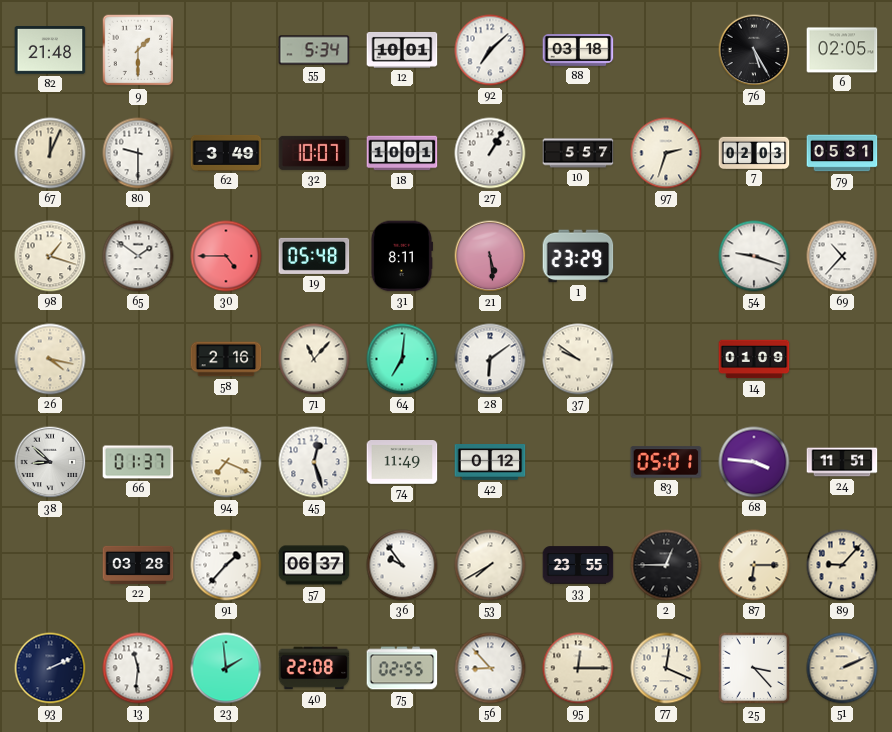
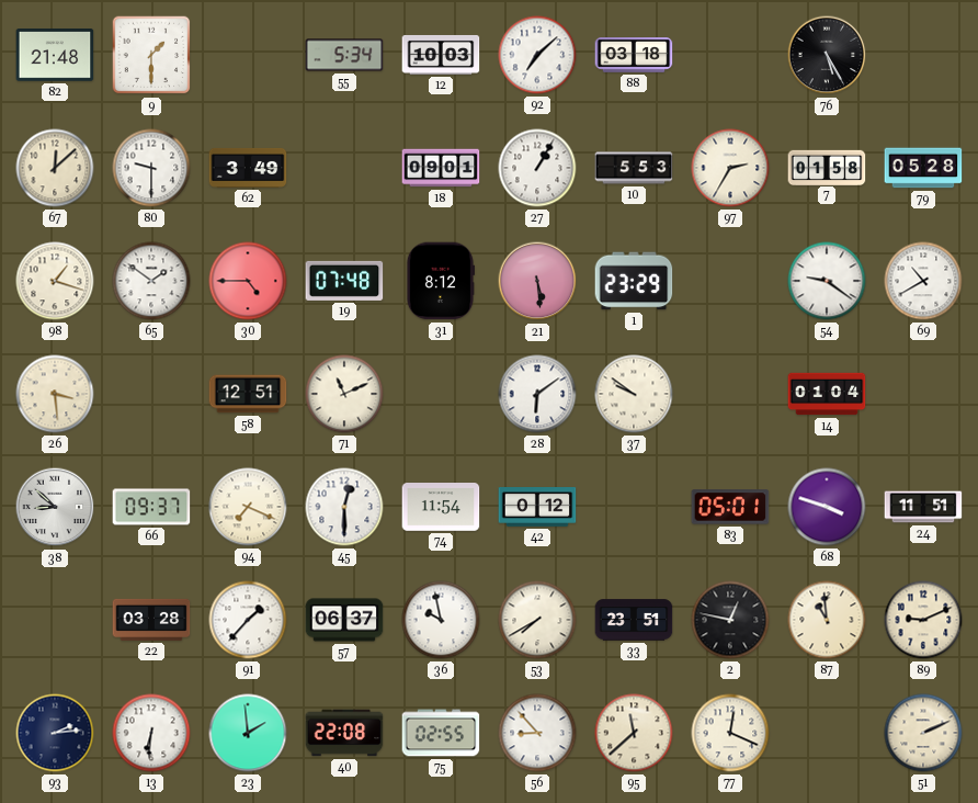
12: 10:01 -> 10:03
6: 02:05 -> none
67: 12:04 -> 12:08
32: 10:07 -> none
18: 10:01 -> 09:01
10: 5:57 -> 5:53
97: 2:33 -> 2:35
7: 02:03 -> 01:58
79: 05:31 -> 05:28
19: 05:48 -> 07:48
31: 8:11 -> 8:12
54: 9:18 -> 9:21
69: 10:37 -> 10:40
26: 4:17 -> 3:29
58: 2:16 -> 12:51
71: 11:07 -> 11:11
64: 7:01 -> none
14: 01:09 -> 01:04
66: 01:37 -> 09:37
45: 12:27 -> 12:30
74: 11:49 -> 11:54
68: 3:46 -> 3:48
36: 9:54 -> 9:58
33: 23:55 -> 23:51
2: 12:45 -> 12:47
87: 6:15 -> 10:59
89: 9:07 -> 9:11
93: 2:11 -> 2:14
13: 11:31 -> 6:31
95: 12:15 -> 11:38
25: 3:23 -> none
